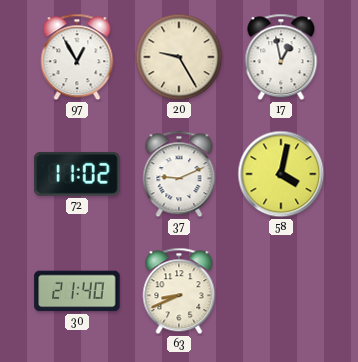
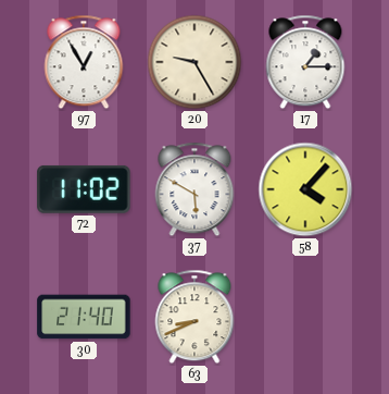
17: 12:58 -> 1:15
37: 9:11 -> 5:50
58: 4:02 -> 4:07
